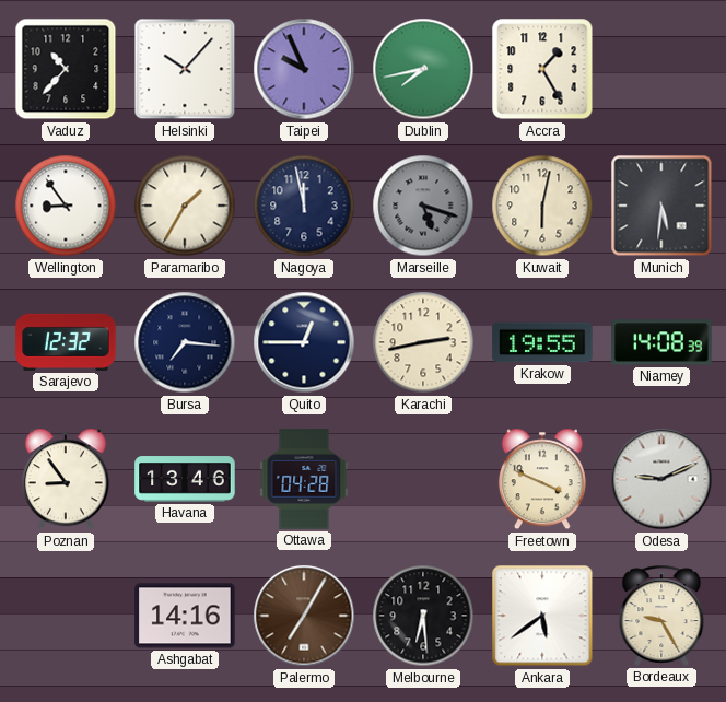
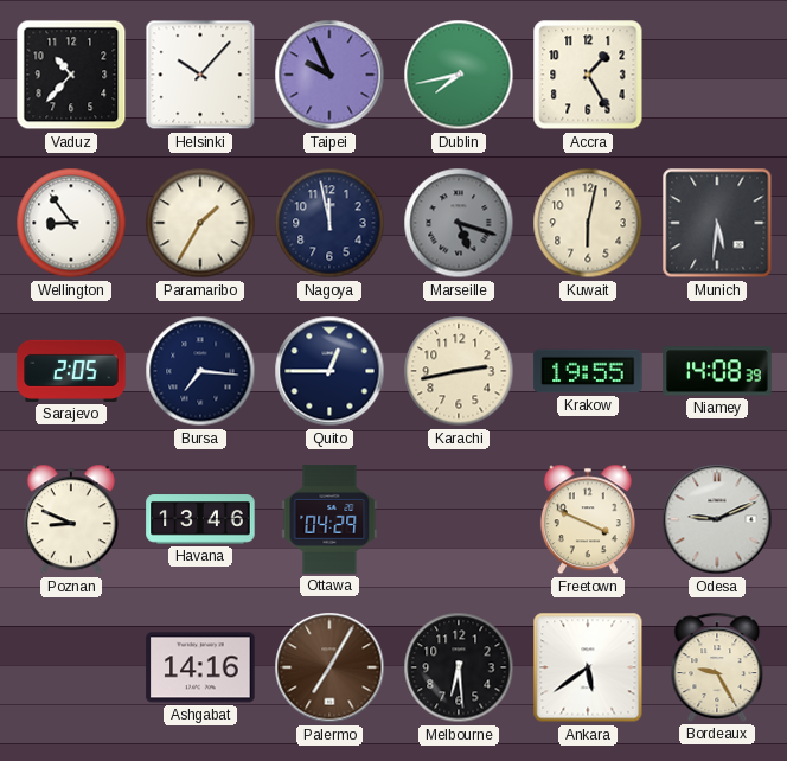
Sarajevo: 12:32 -> 2:05
Poznan: 8:54 -> 8:49
Ottawa: 04:28 -> 04:29
